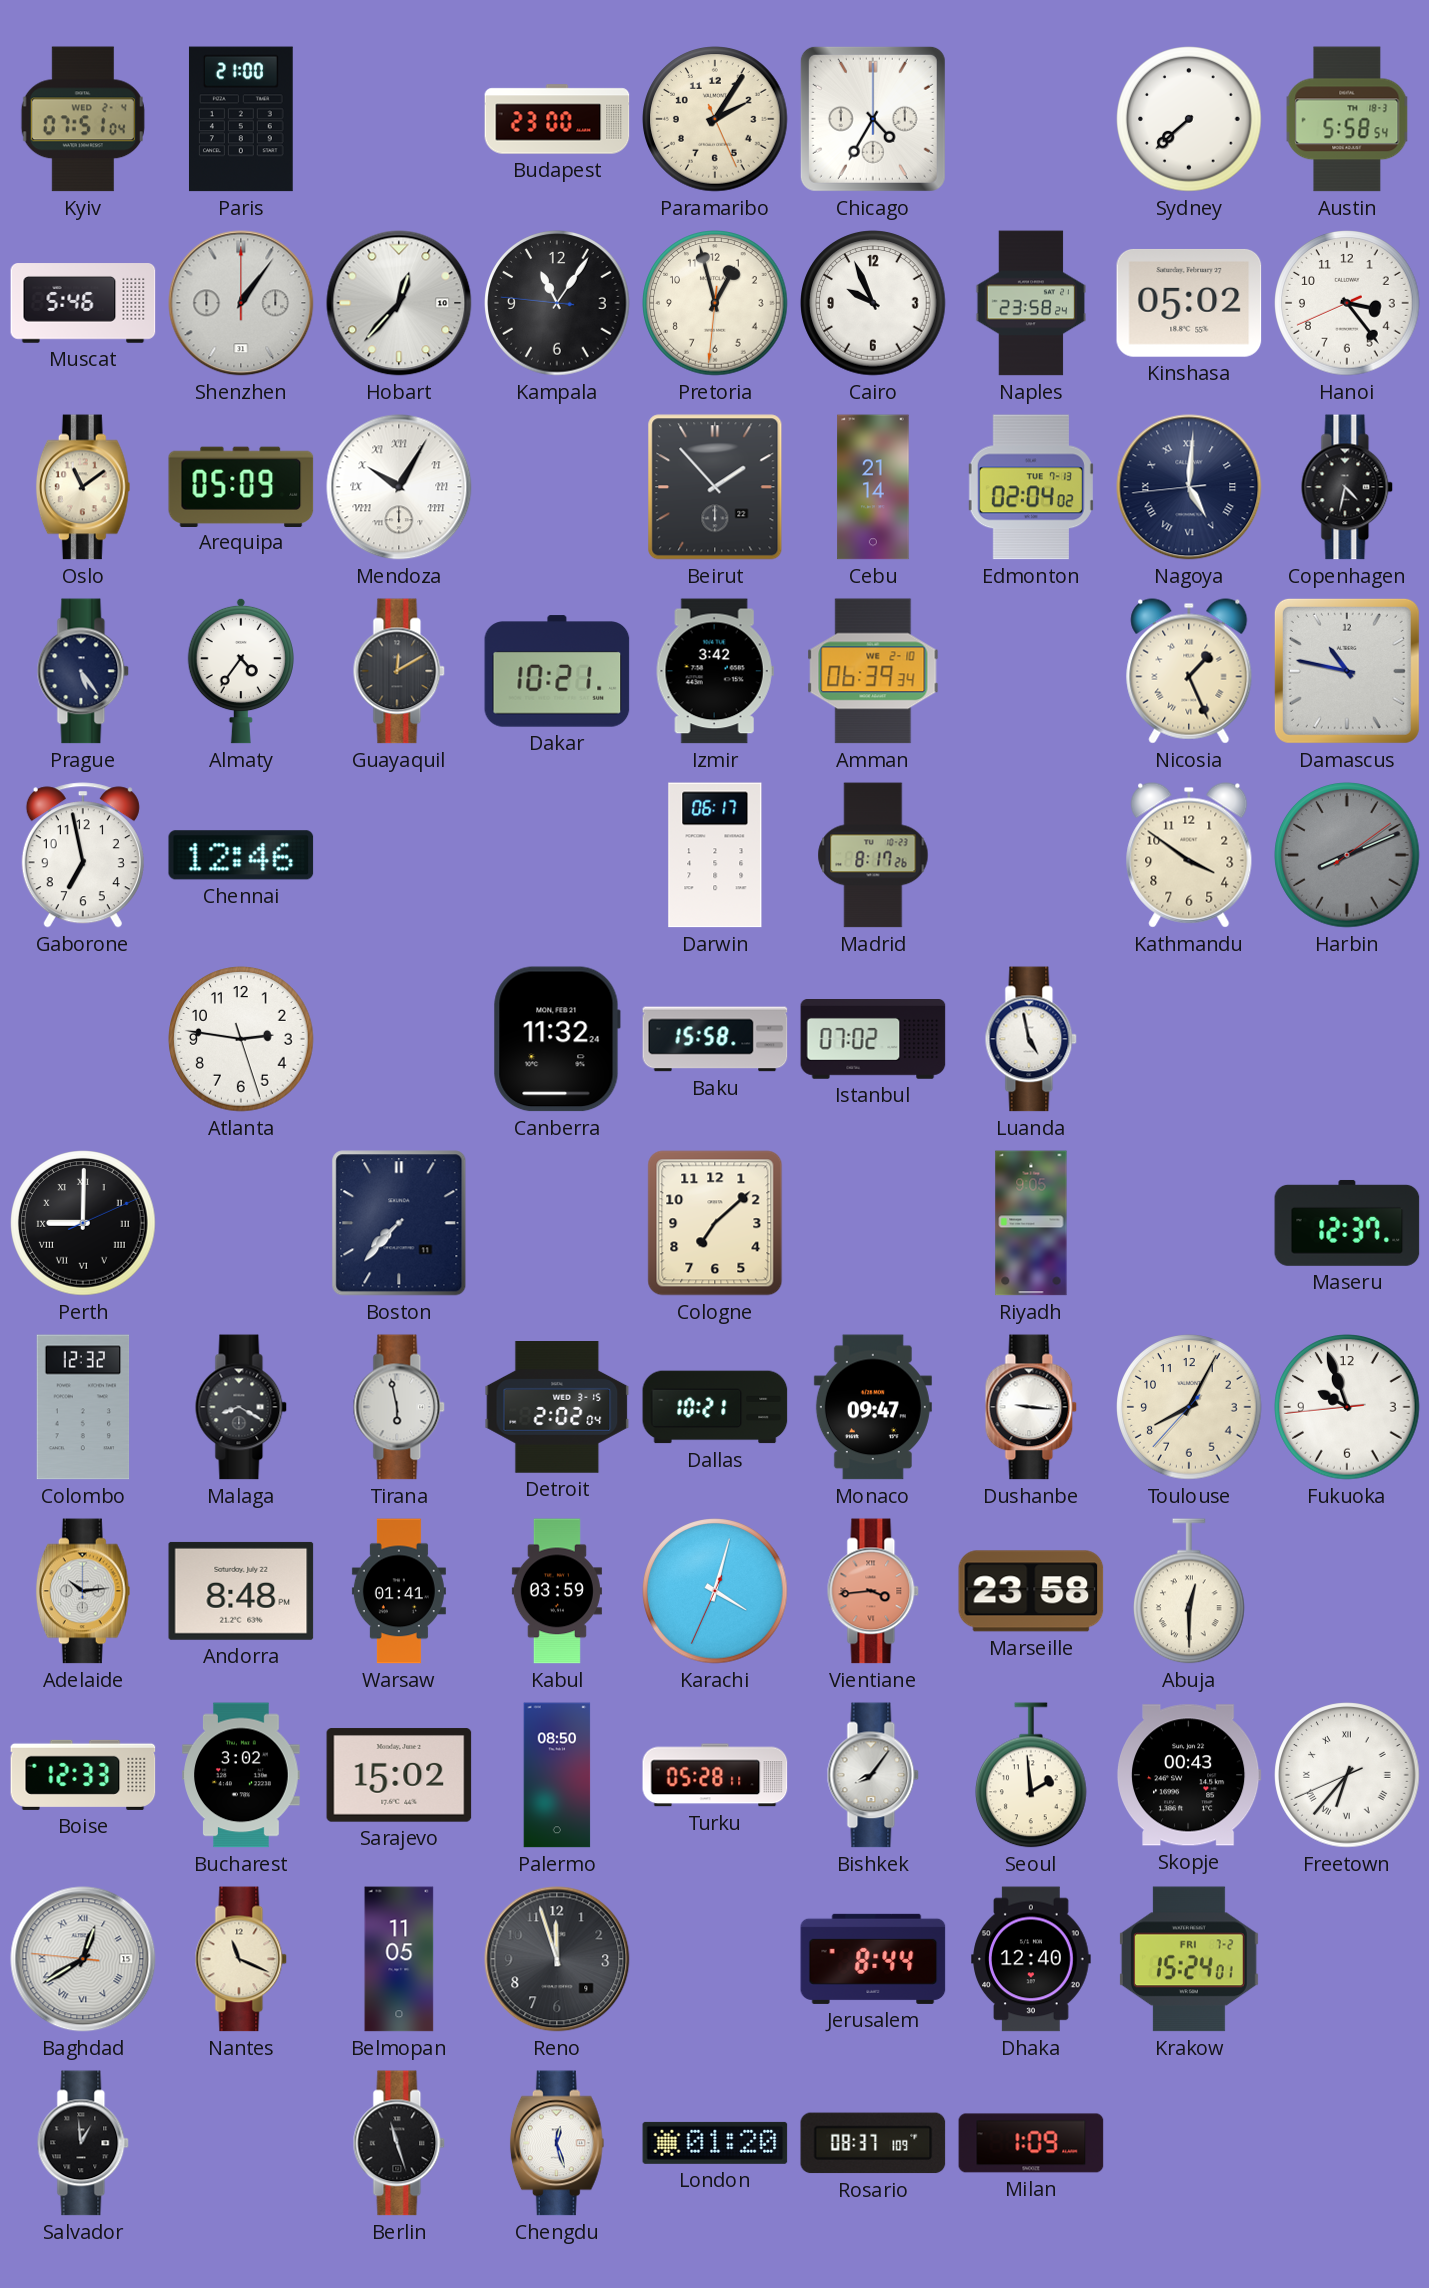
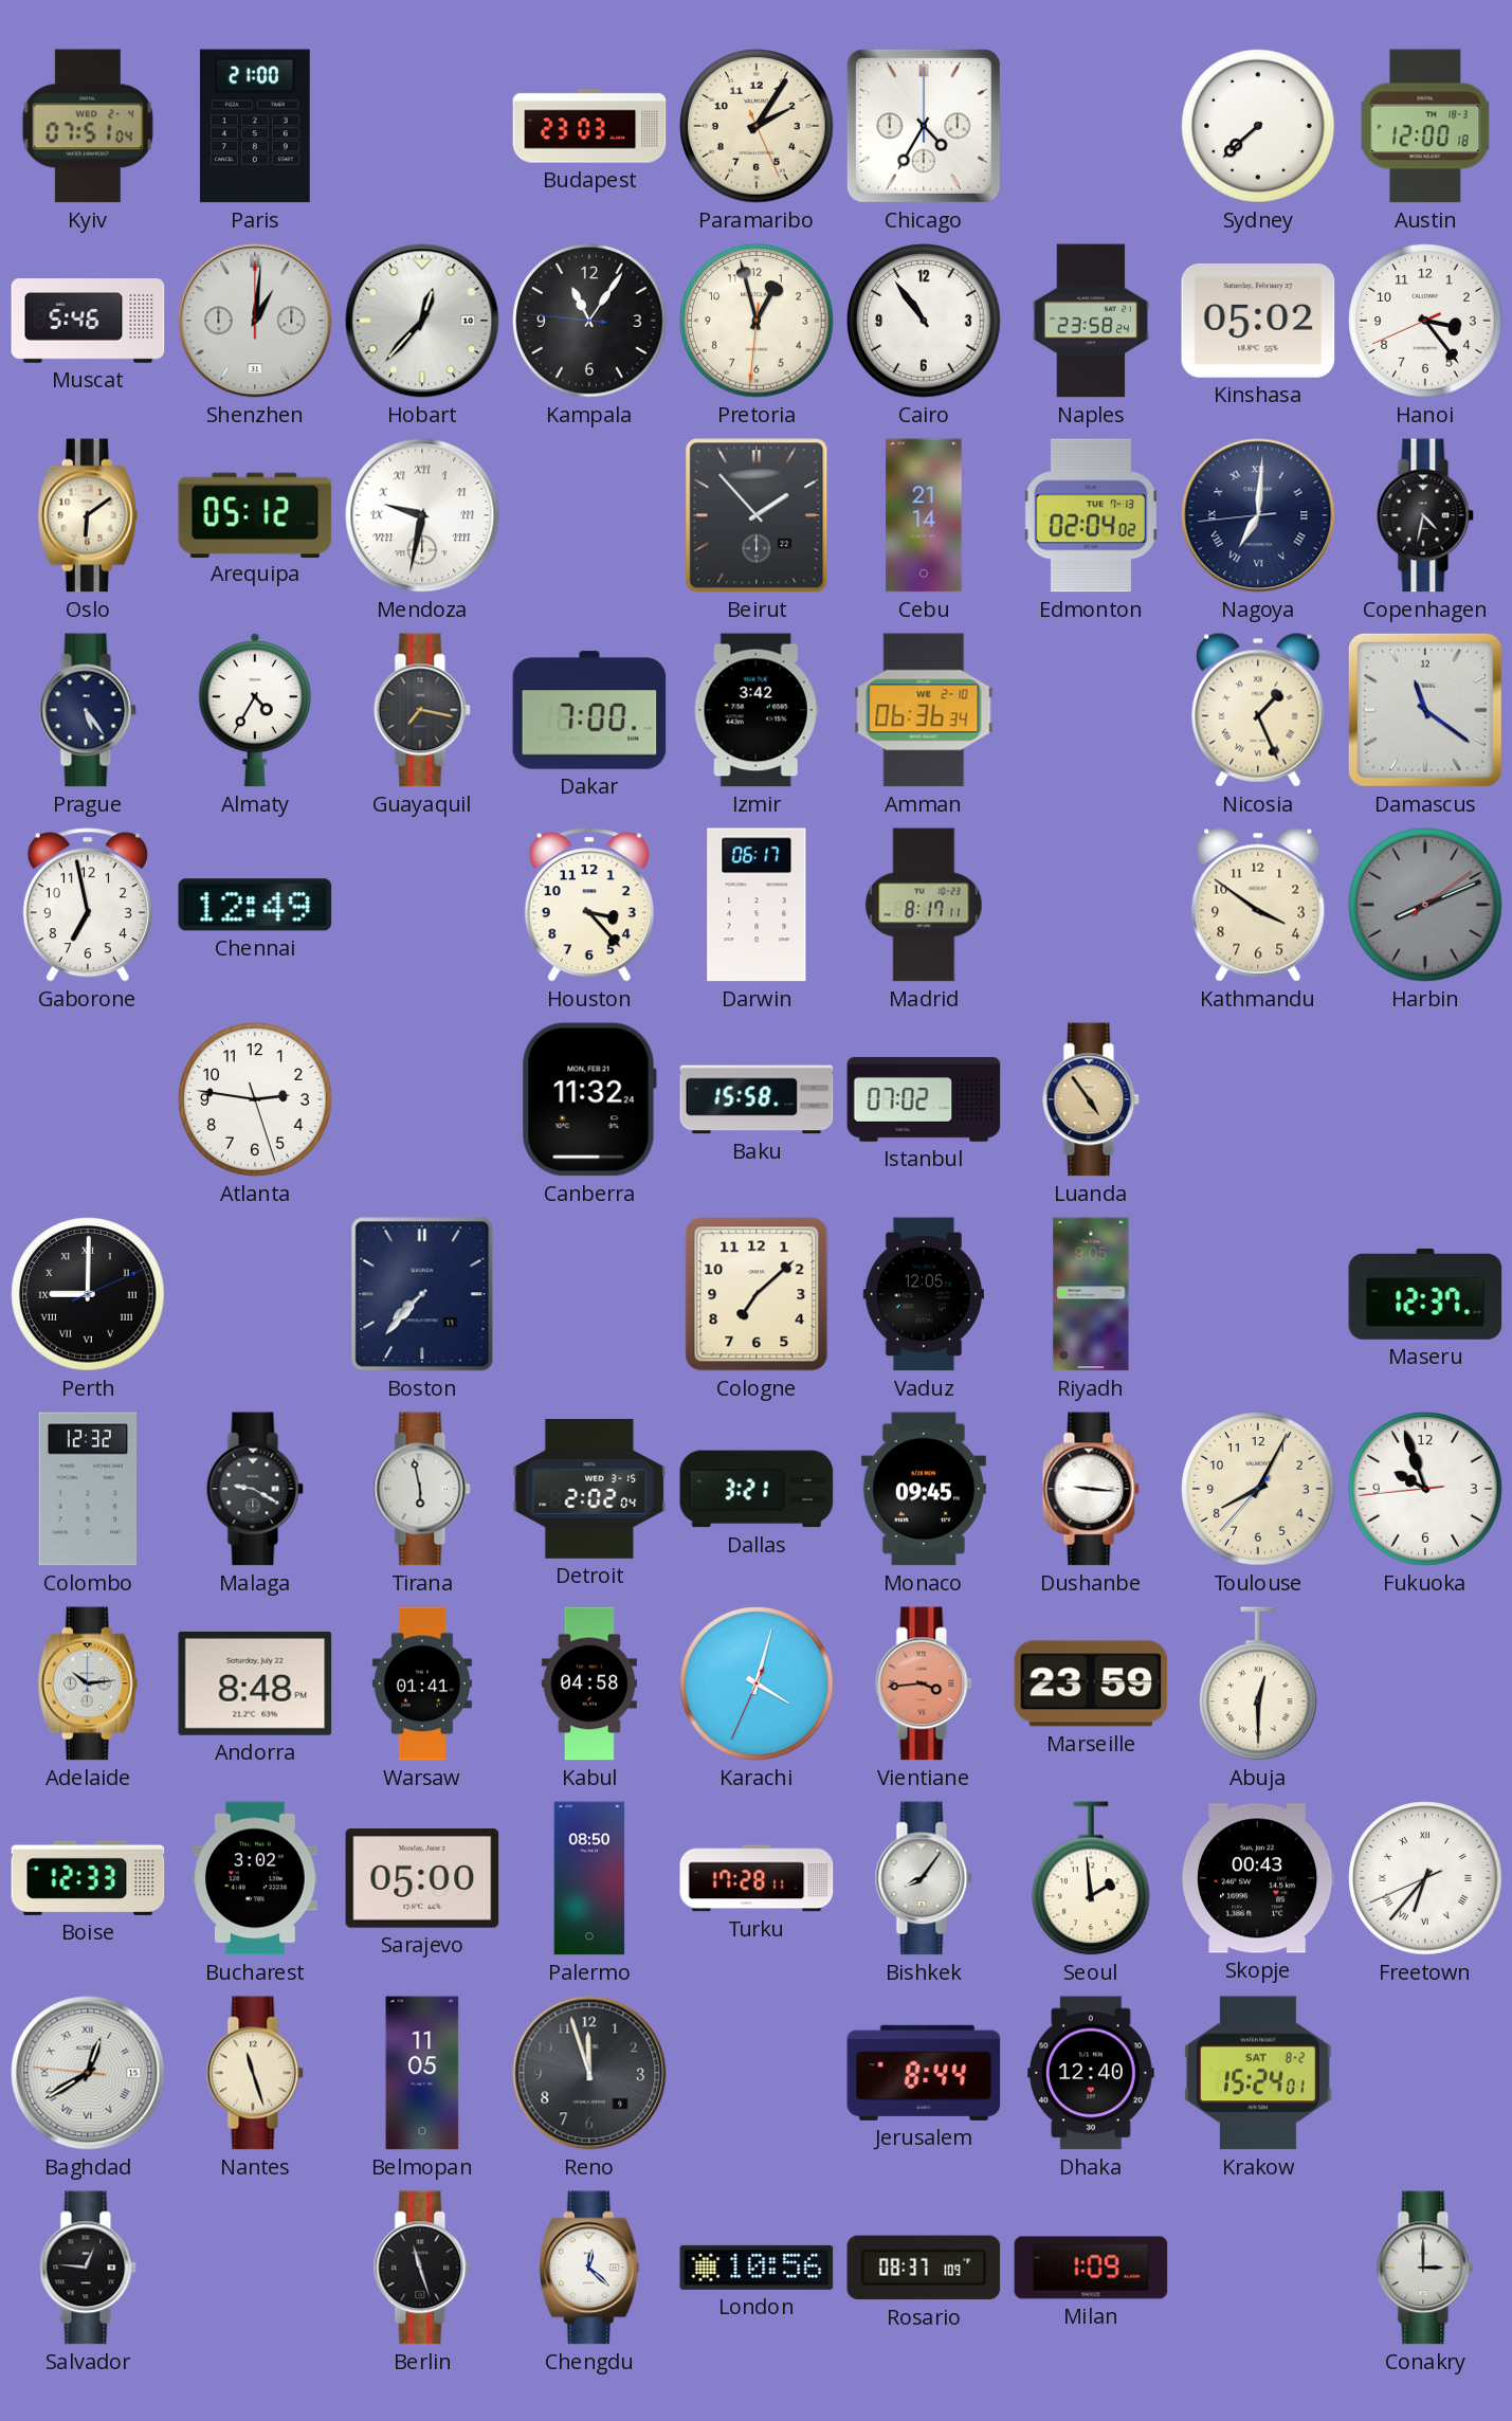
Budapest: 23:00 -> 23:03
Austin: 5:58 -> 12:00
Shenzhen: 1:06 -> 1:01
Cairo: 9:56 -> 10:54
Oslo: 11:09 -> 6:09
Arequipa: 05:09 -> 05:12
Mendoza: 10:05 -> 9:32
Nagoya: 5:00 -> 7:00
Almaty: 4:36 -> 4:35
Guayaquil: 12:10 -> 7:17
Dakar: 10:21 -> 7:00
Amman: 06:39 -> 06:36
Damascus: 10:47 -> 11:21
Chennai: 12:46 -> 12:49
Houston: none -> 3:23
Madrid: 8:17:26 -> 8:17:11
Luanda: 4:58 -> 4:54
Luanda dial: white -> champagne
Vaduz: none -> 12:05
Malaga: 8:20 -> 9:20
Dallas: 10:21 -> 3:21
Monaco: 09:47 -> 09:45
Kabul: 03:59 -> 04:58
Marseille: 23:58 -> 23:59
Sarajevo: 15:02 -> 05:00
Turku: 05:28 -> 17:28
Nantes: 11:19 -> 11:27
Krakow date: FRI 7-2 -> SAT 8-2
Salvador: 12:59 -> 12:46
Chengdu: 12:27 -> 12:22
London: 01:20 -> 10:56
Conakry: none -> 3:00
